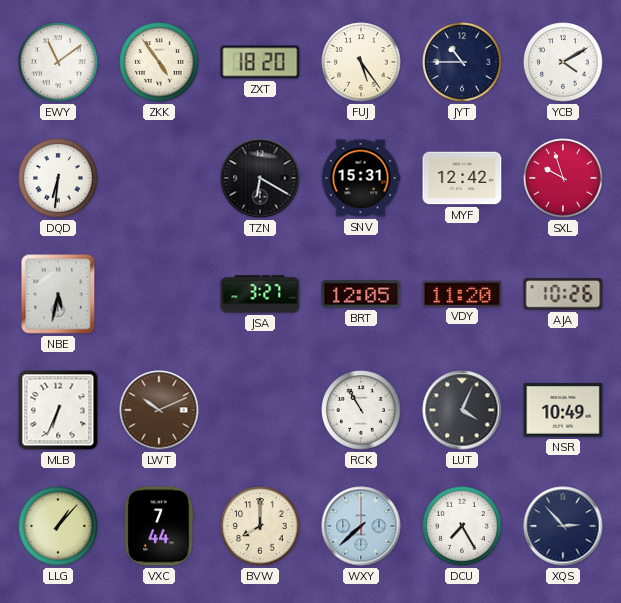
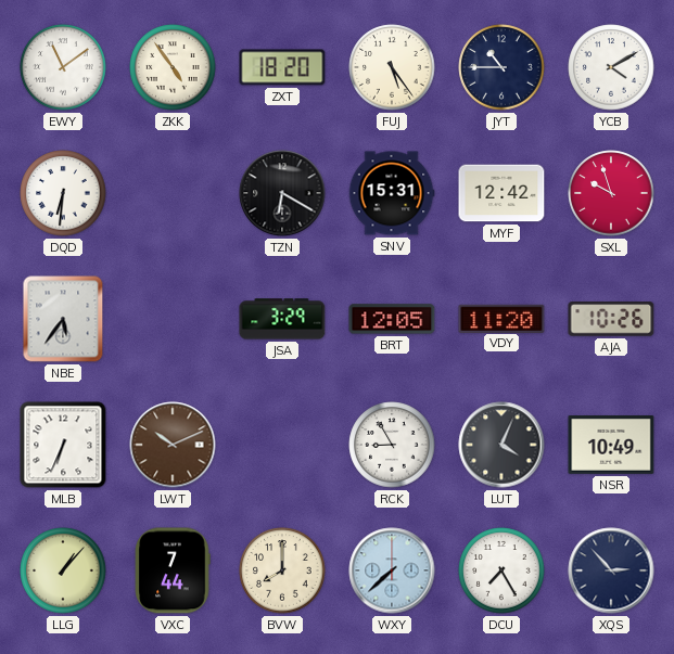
NBE: 5:32 -> 5:36
JSA: 3:27 -> 3:29
RCK: 10:55 -> 8:55
